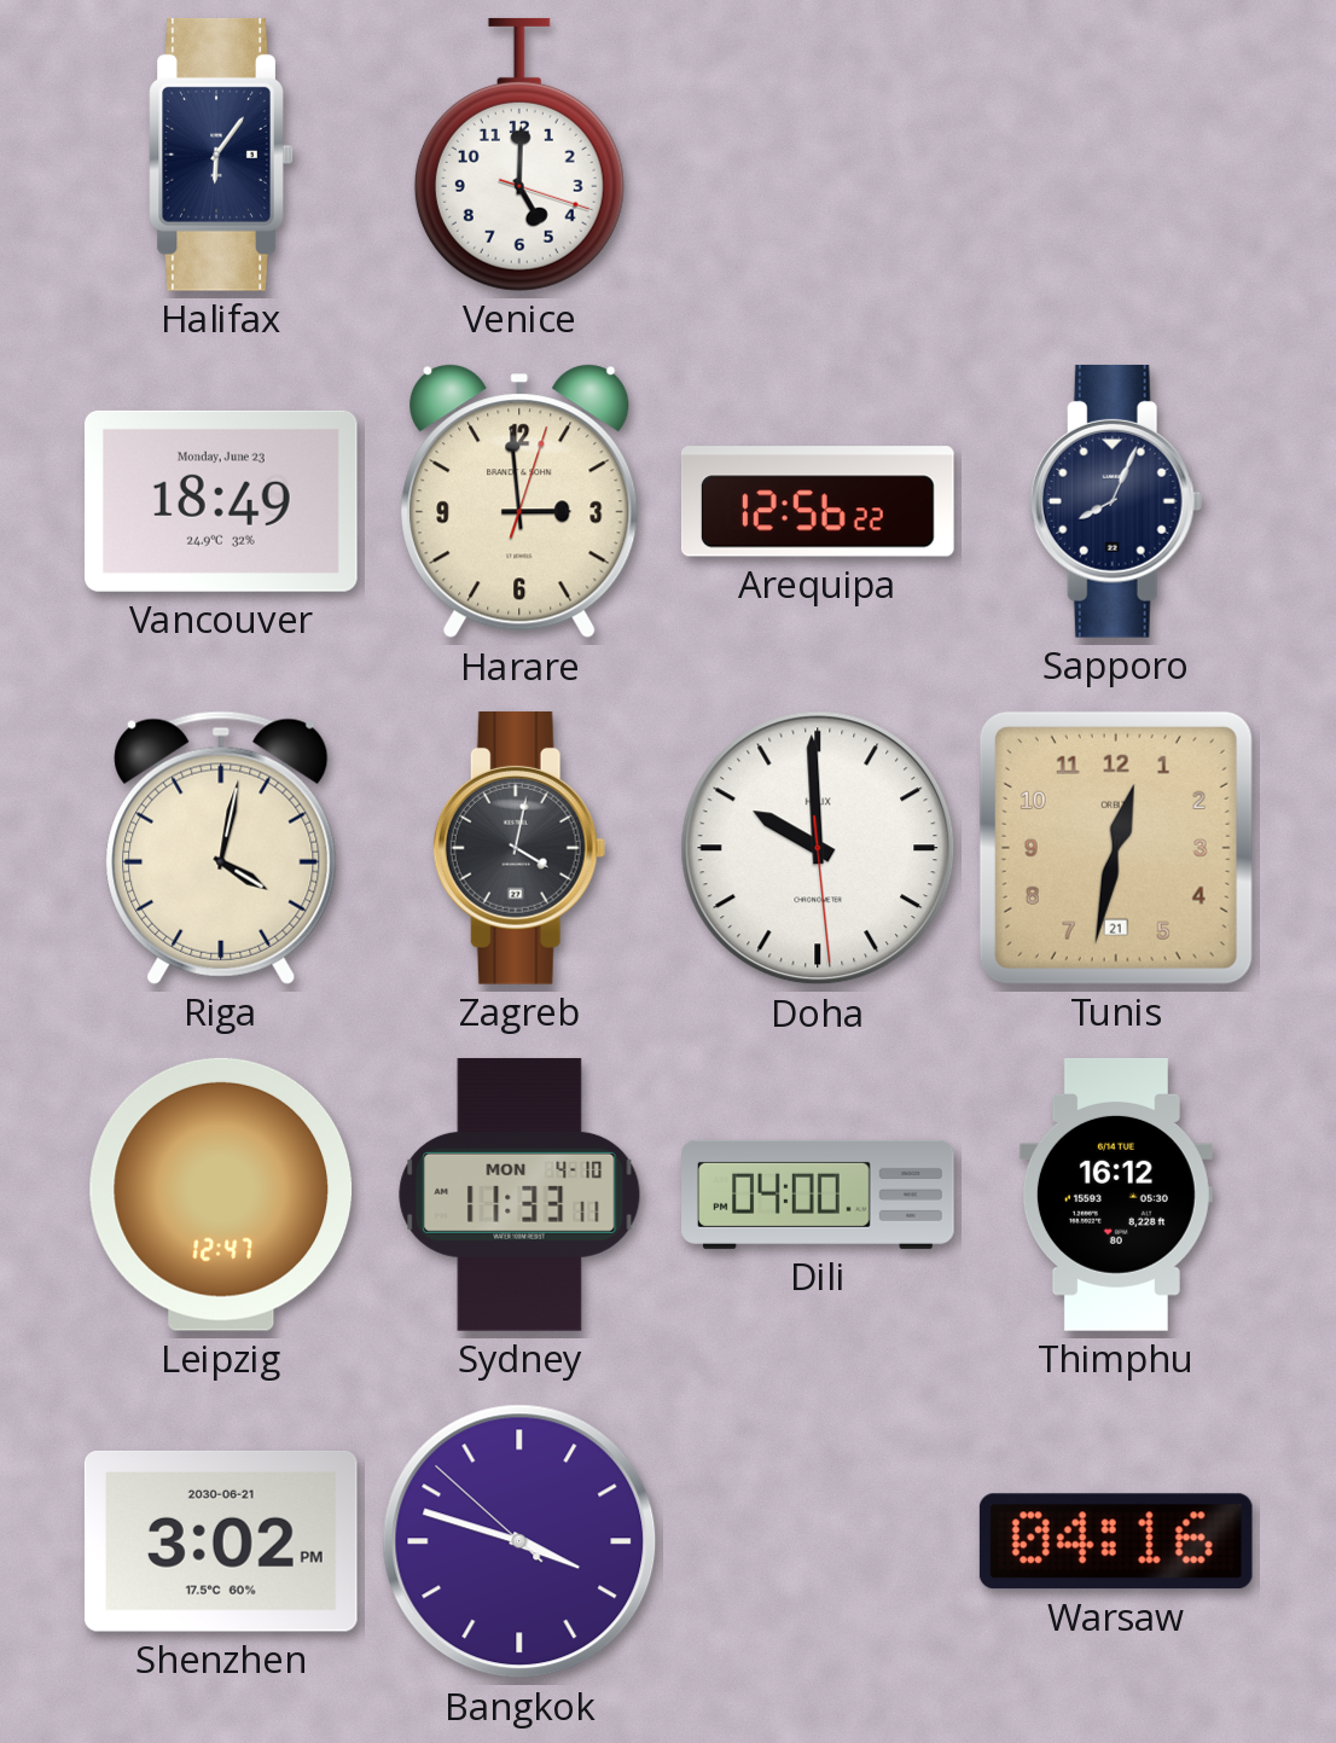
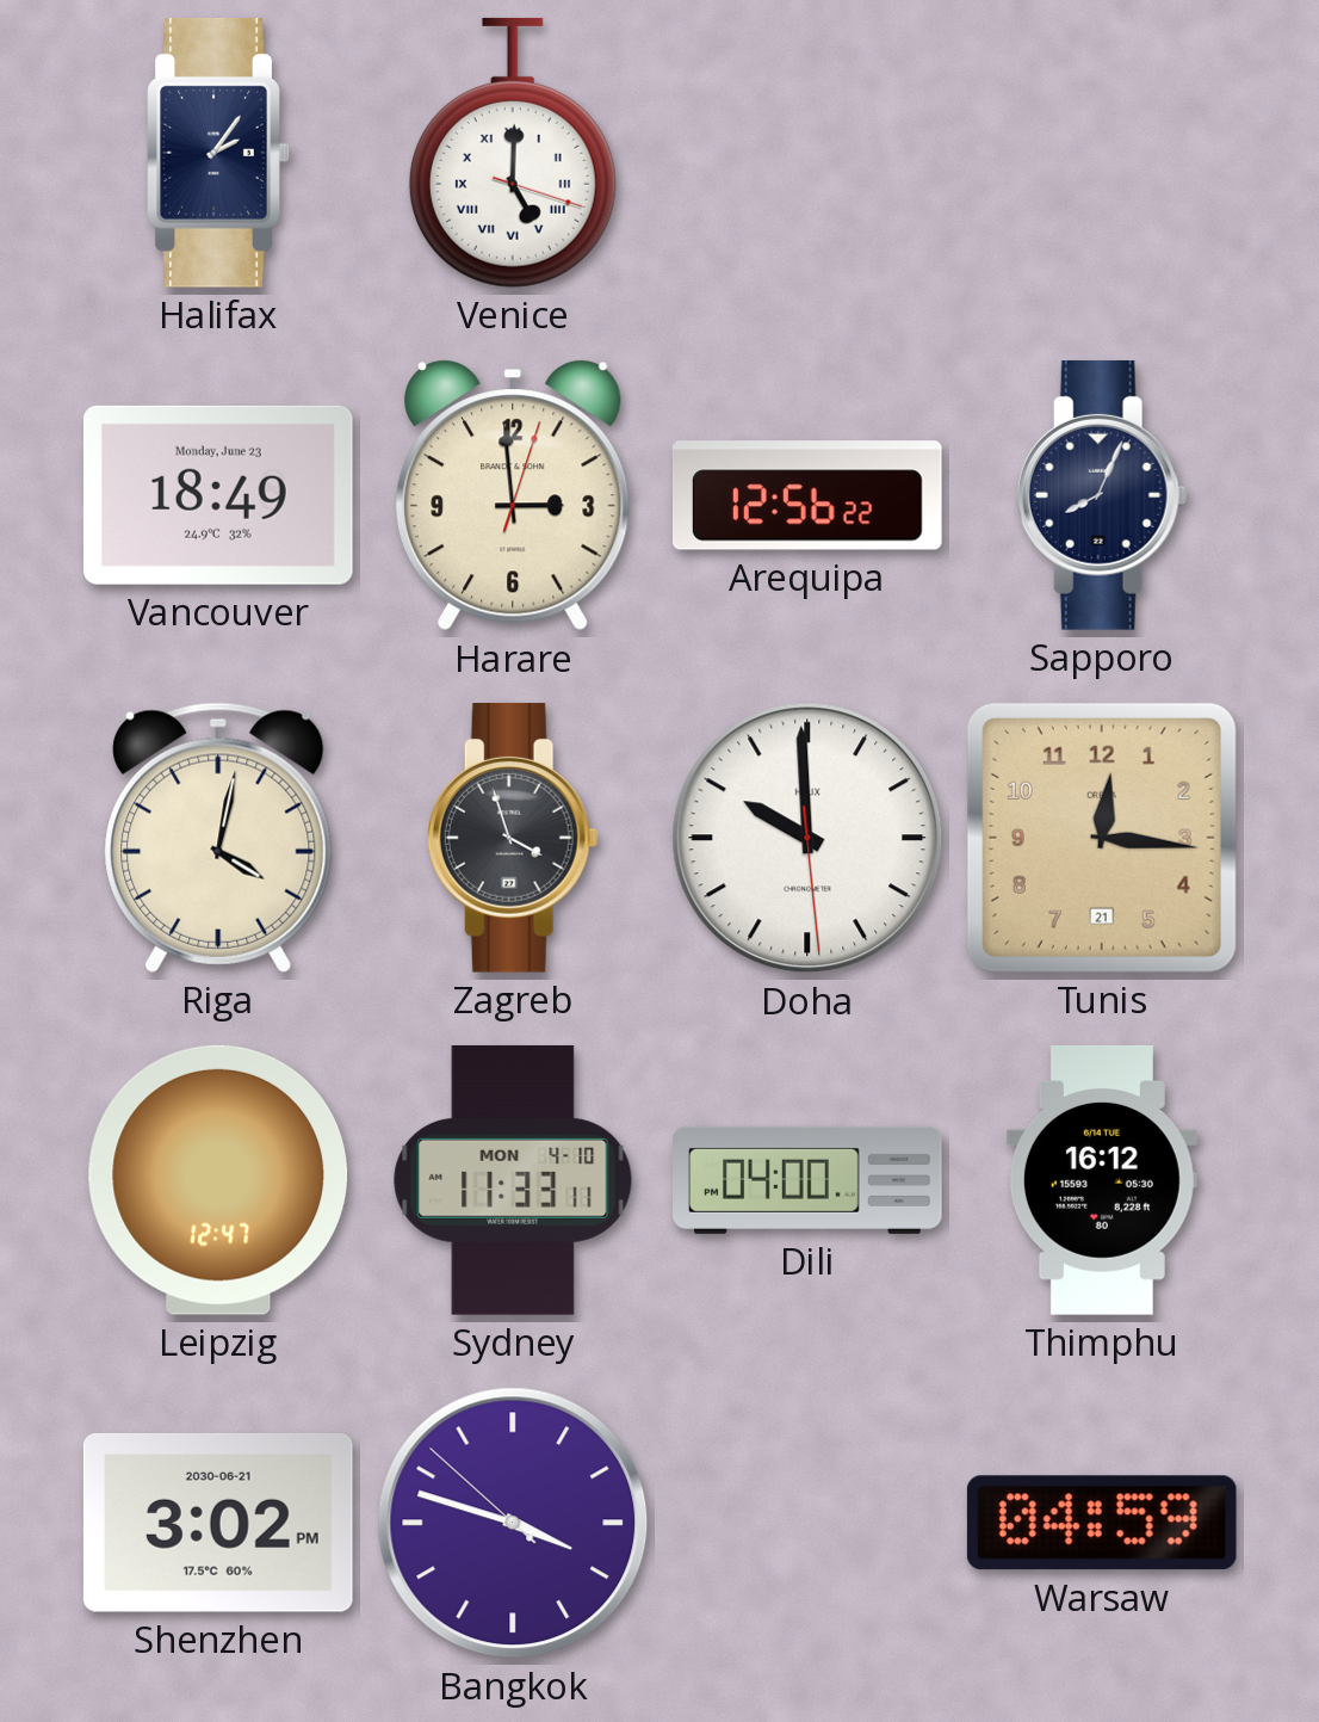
Halifax: 6:06 -> 2:06
Venice numerals: Arabic -> Roman
Zagreb: 4:02 -> 3:57
Tunis: 12:32 -> 12:16
Warsaw: 04:16 -> 04:59
